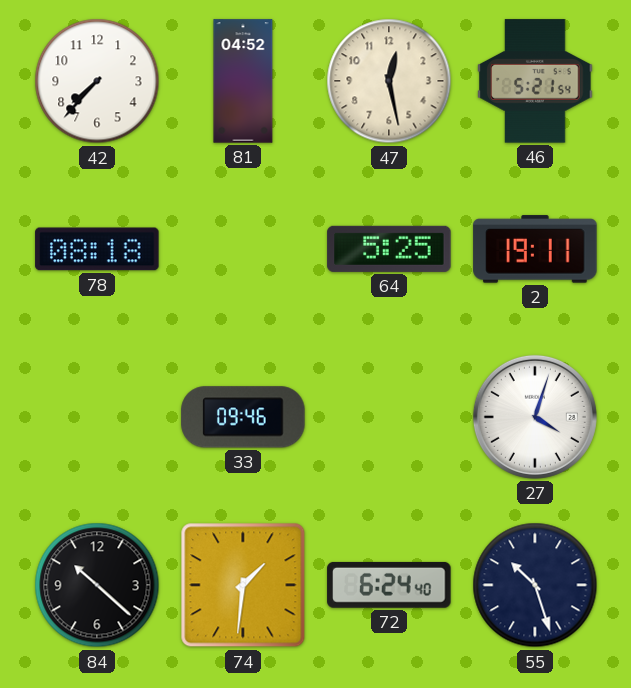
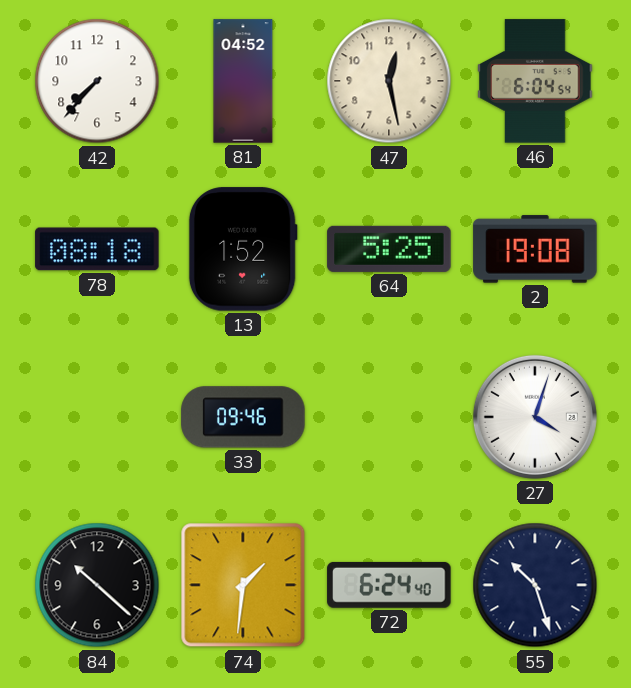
46: 5:21 -> 6:04
13: none -> 1:52
2: 19:11 -> 19:08
